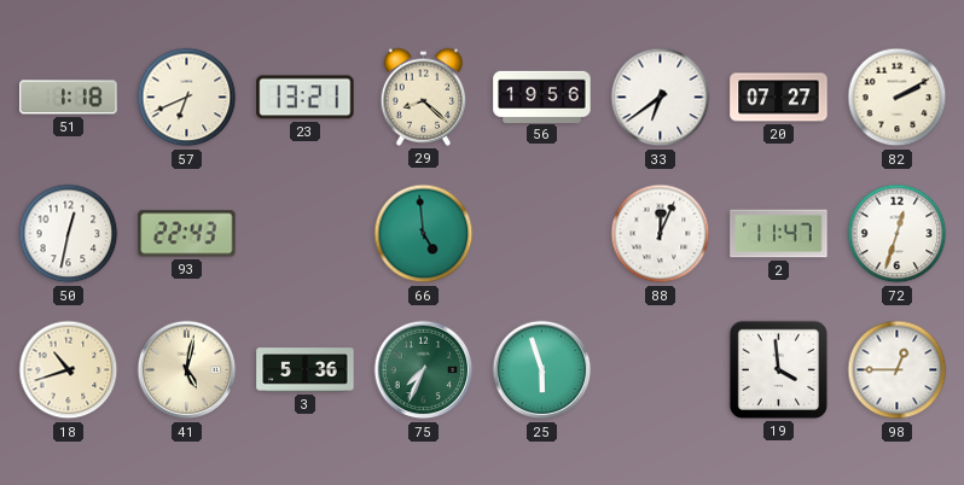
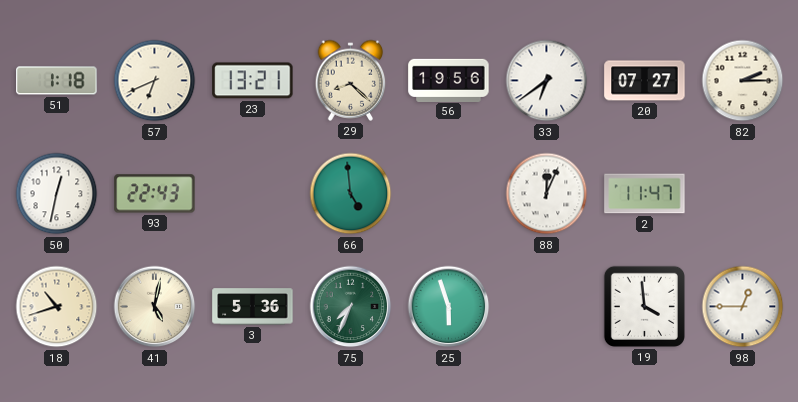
82: 2:10 -> 2:15
72: 12:33 -> none
